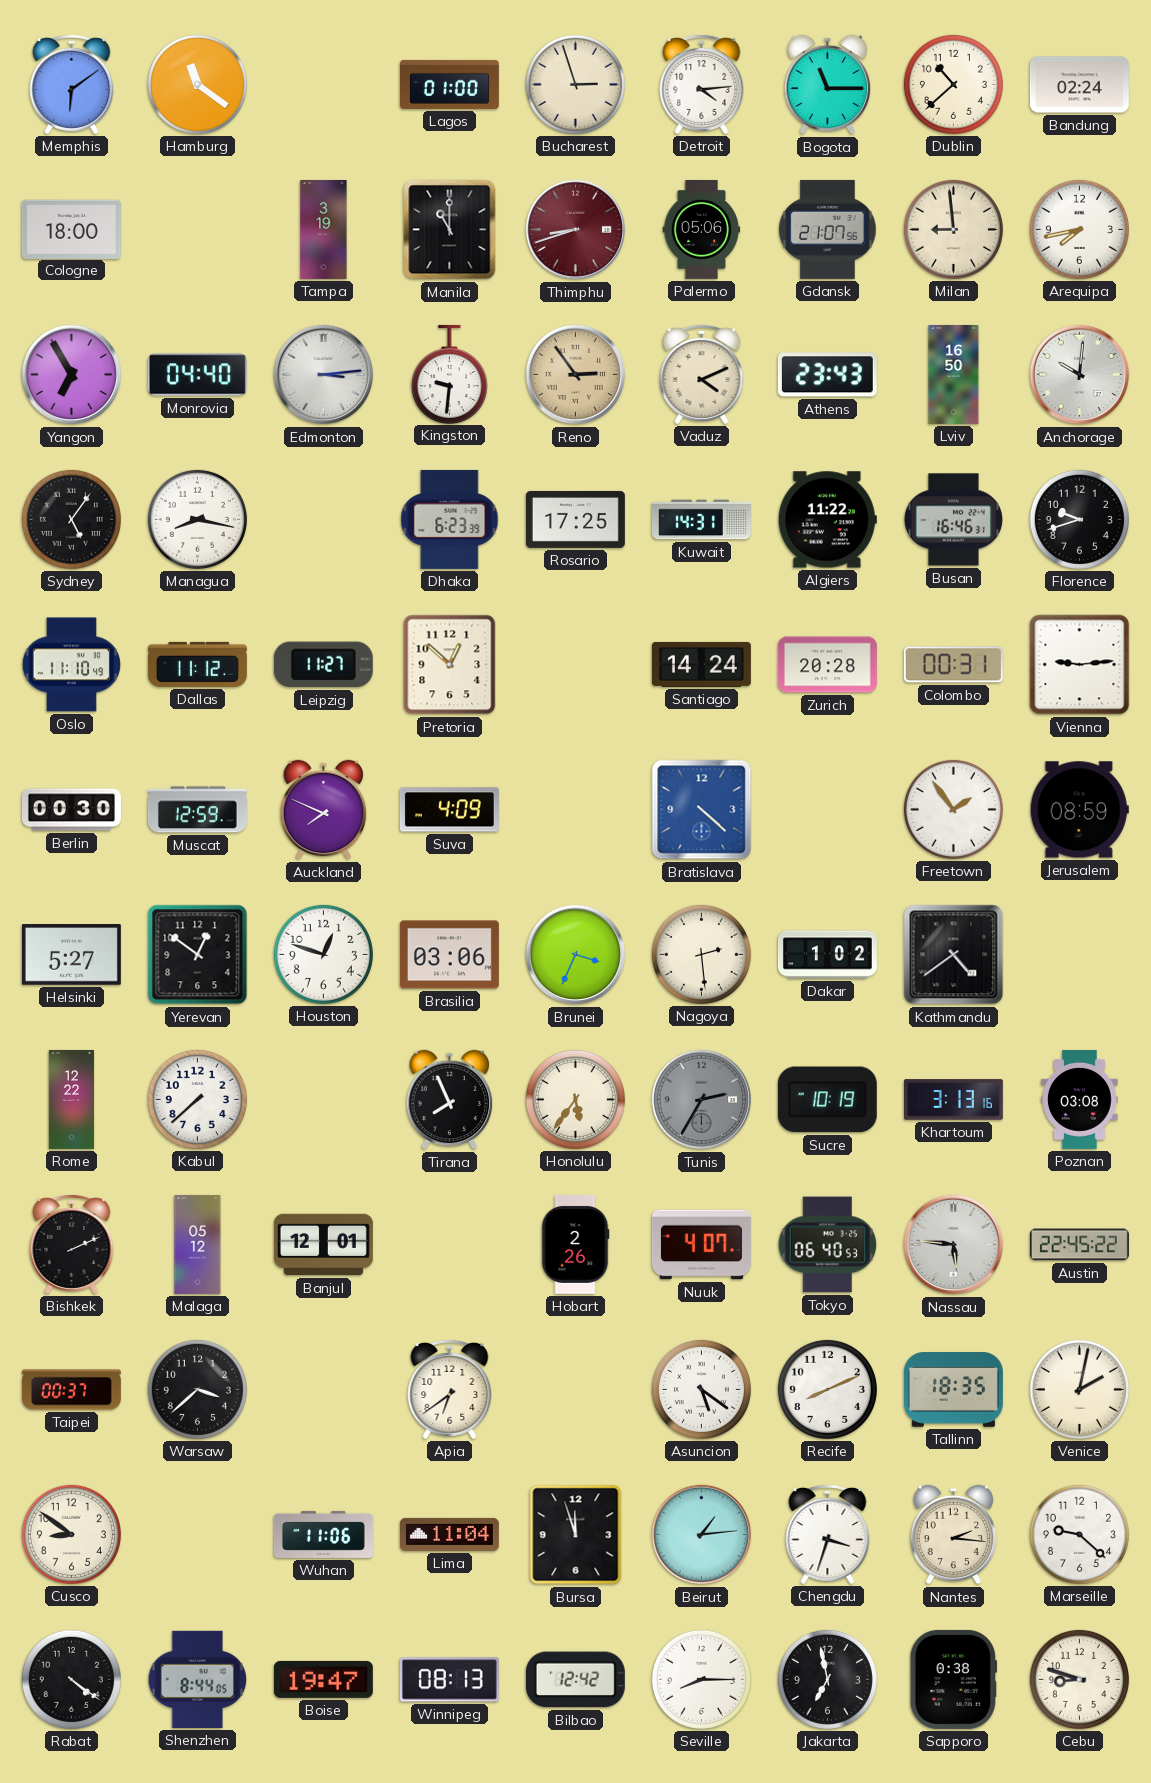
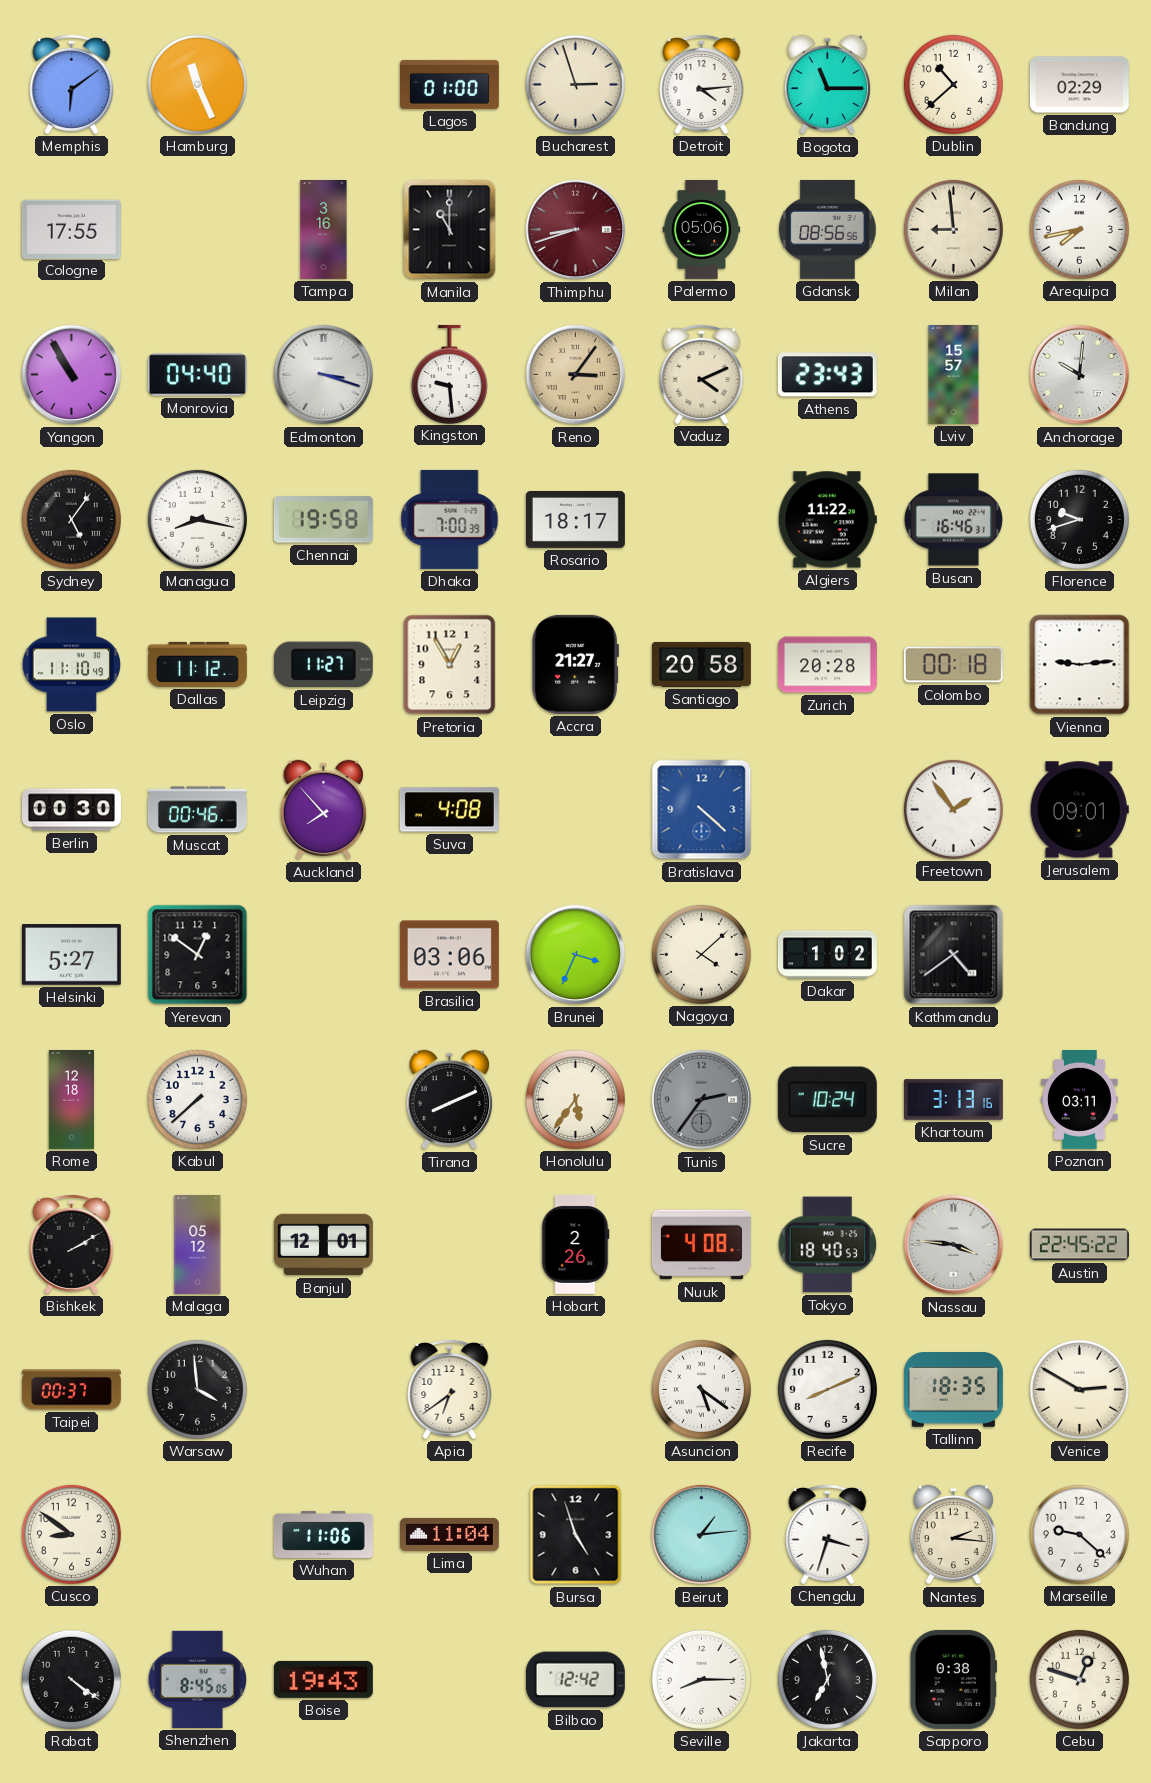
Hamburg: 11:21 -> 11:26
Bandung: 02:24 -> 02:29
Cologne: 18:00 -> 17:55
Tampa: 3:19 -> 3:16
Gdansk: 21:07 -> 08:56
Yangon: 6:55 -> 10:55
Edmonton: 3:14 -> 3:18
Kingston: 9:31 -> 9:29
Reno: 2:54 -> 3:06
Lviv: 16:50 -> 15:57
Chennai: none -> 19:58
Dhaka: 6:23 -> 7:00
Rosario: 17:25 -> 18:17
Kuwait: 14:31 -> none
Pretoria: 12:52 -> 12:55
Accra: none -> 21:27
Santiago: 14:24 -> 20:58
Colombo: 00:31 -> 00:18
Muscat: 12:59 -> 00:46
Auckland: 7:49 -> 7:53
Suva: 4:09 -> 4:08
Jerusalem: 08:59 -> 09:01
Houston: 12:48 -> none
Nagoya: 2:29 -> 4:08
Rome: 12:22 -> 12:18
Tirana: 7:56 -> 8:11
Tunis: 2:35 -> 2:36
Sucre: 10:19 -> 10:24
Poznan: 03:08 -> 03:11
Bishkek: 2:11 -> 2:10
Nuuk: 4:07 -> 4:08
Tokyo: 06:40 -> 18:40
Nassau: 5:46 -> 3:46
Warsaw: 3:38 -> 3:59
Venice: 2:02 -> 2:50
Bursa: 11:57 -> 4:57
Shenzhen: 8:44 -> 8:45
Boise: 19:47 -> 19:43
Winnipeg: 08:13 -> none
Cebu: 8:48 -> 12:48
